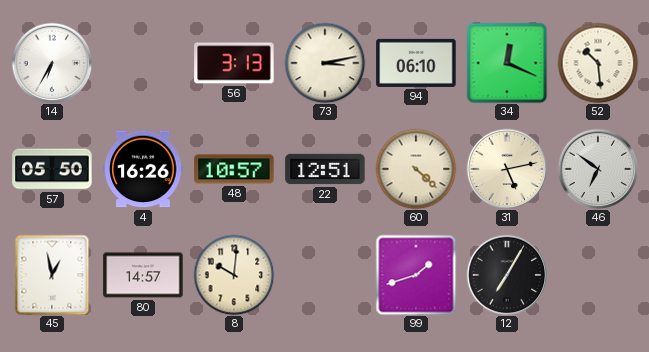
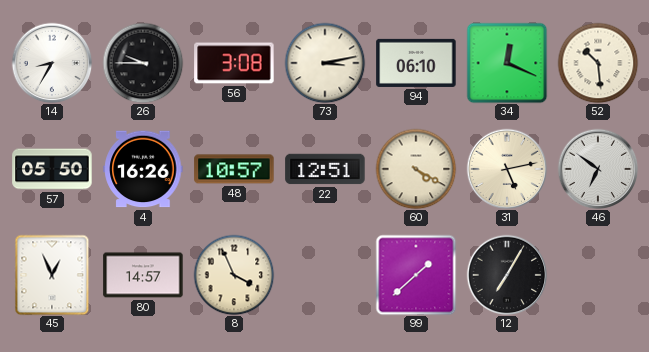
14: 6:35 -> 8:35
26: none -> 9:45
56: 3:13 -> 3:08
60: 4:22 -> 4:20
45: 12:58 -> 12:56
8: 10:01 -> 3:56
99: 1:42 -> 1:38
